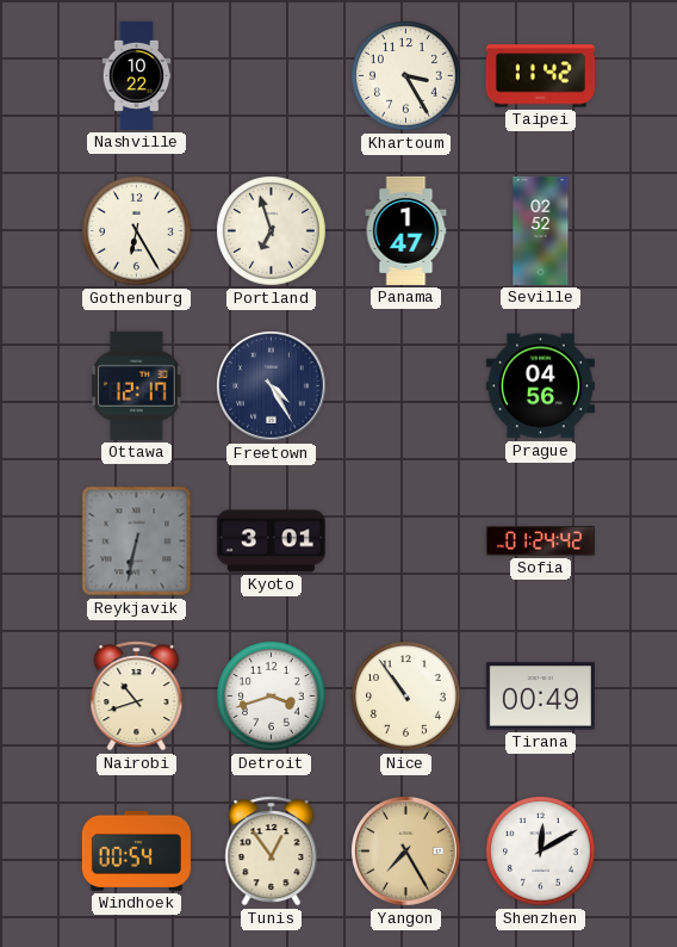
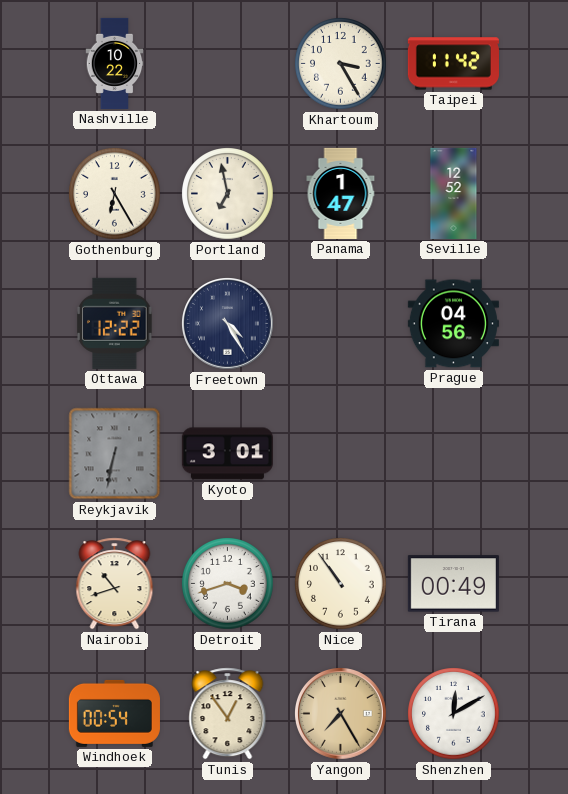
Portland: 6:57 -> 6:58
Seville: 02:52 -> 12:52
Ottawa: 12:17 -> 12:22
Sofia: 01:24 -> none
